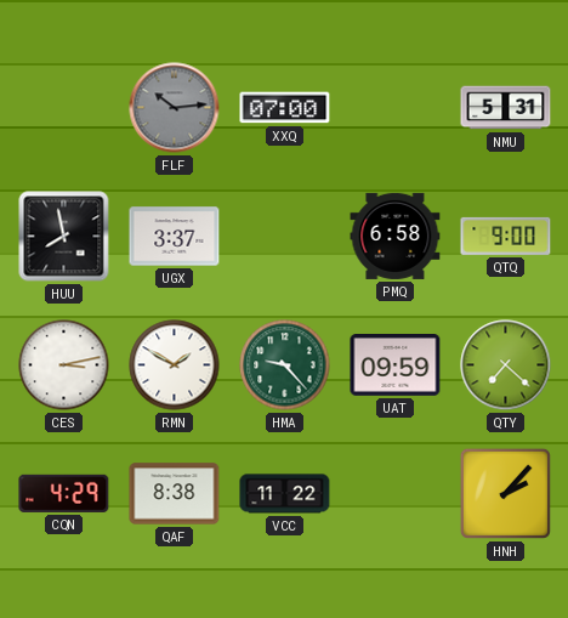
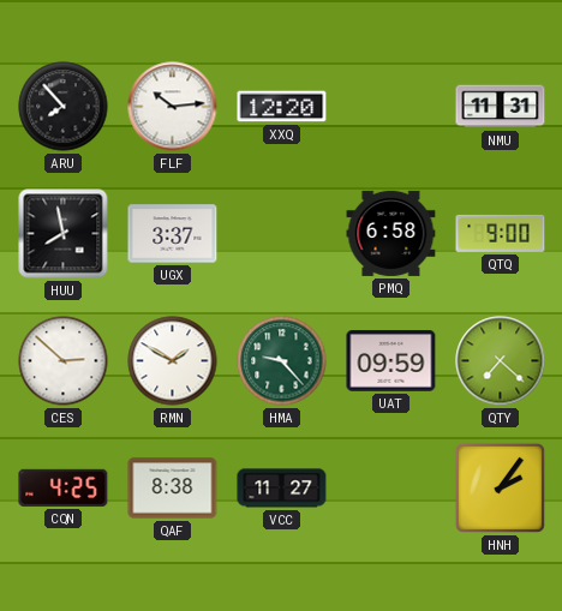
ARU: none -> 7:53
FLF dial: grey -> white
XXQ: 07:00 -> 12:20
NMU: 5:31 -> 11:31
CES: 3:13 -> 2:52
CQN: 4:29 -> 4:25
VCC: 11:22 -> 11:27
HNH: 2:07 -> 2:06
